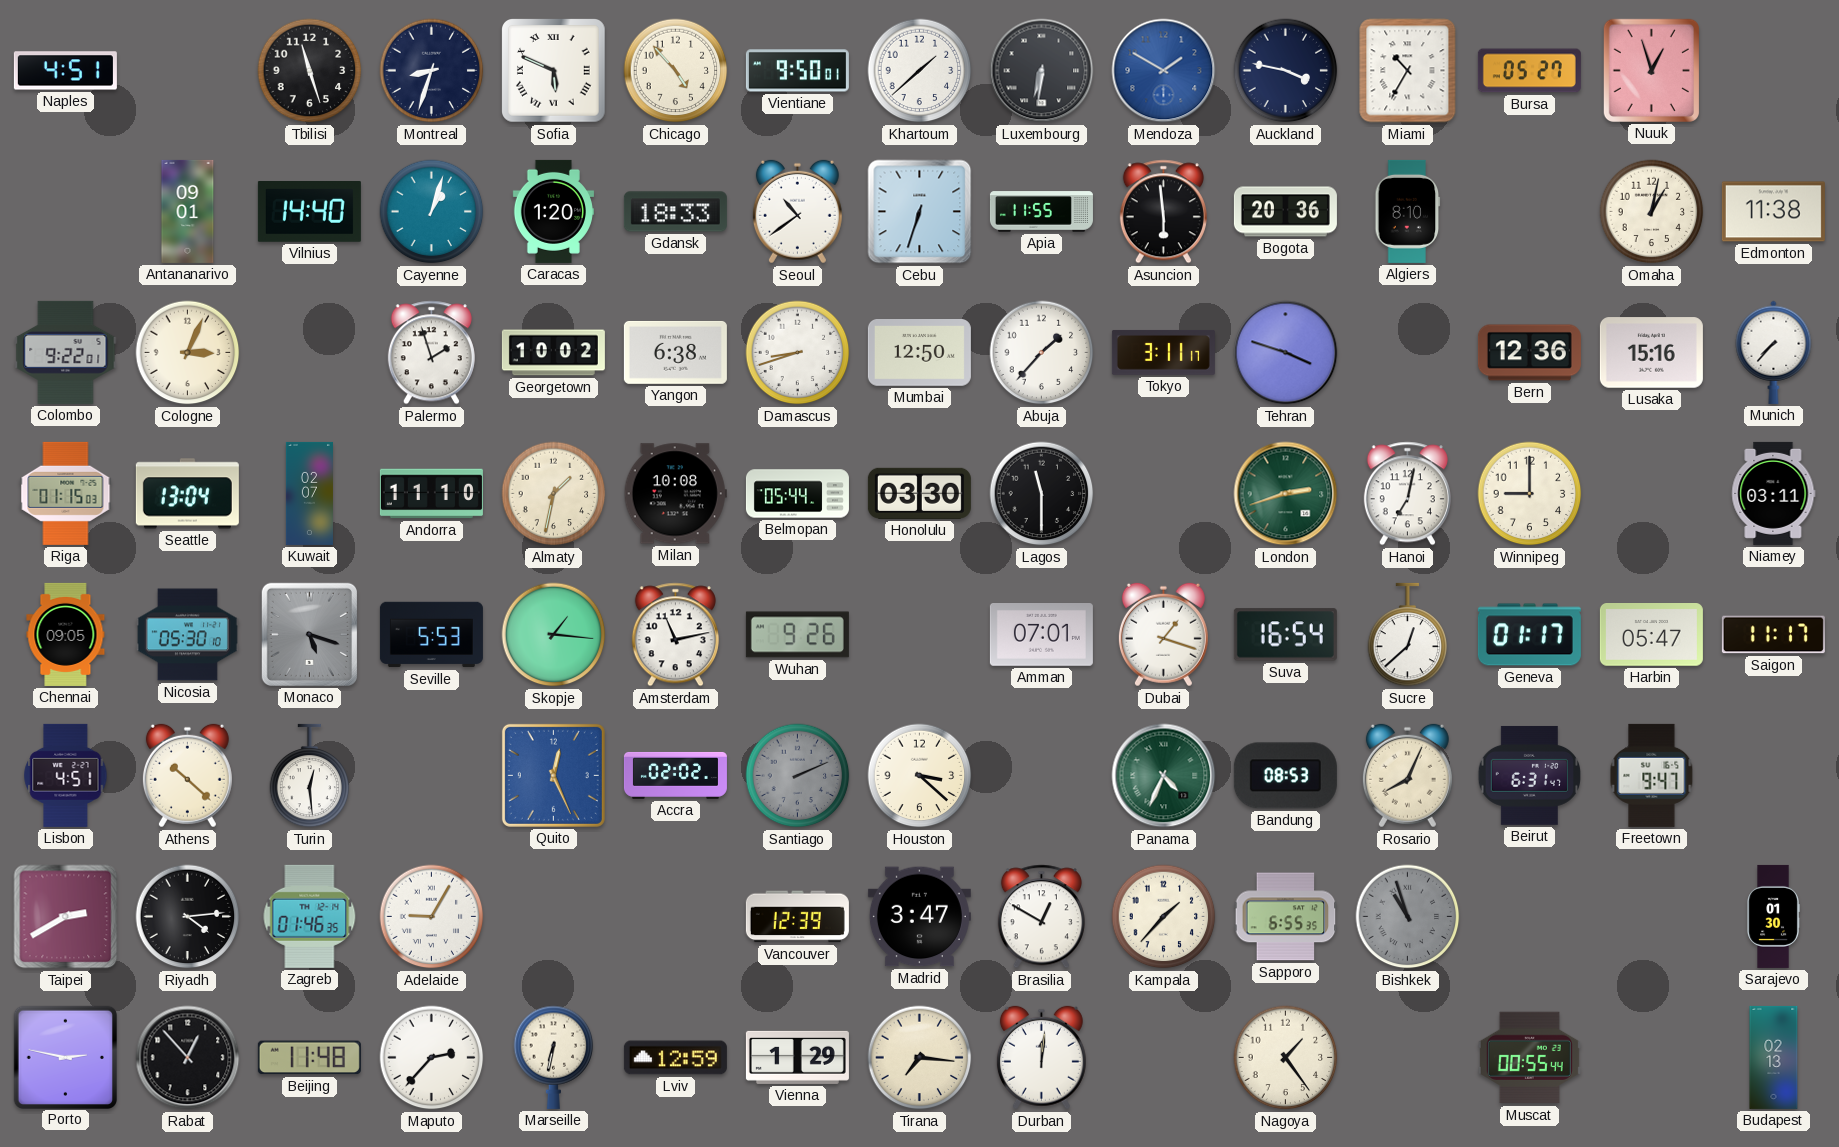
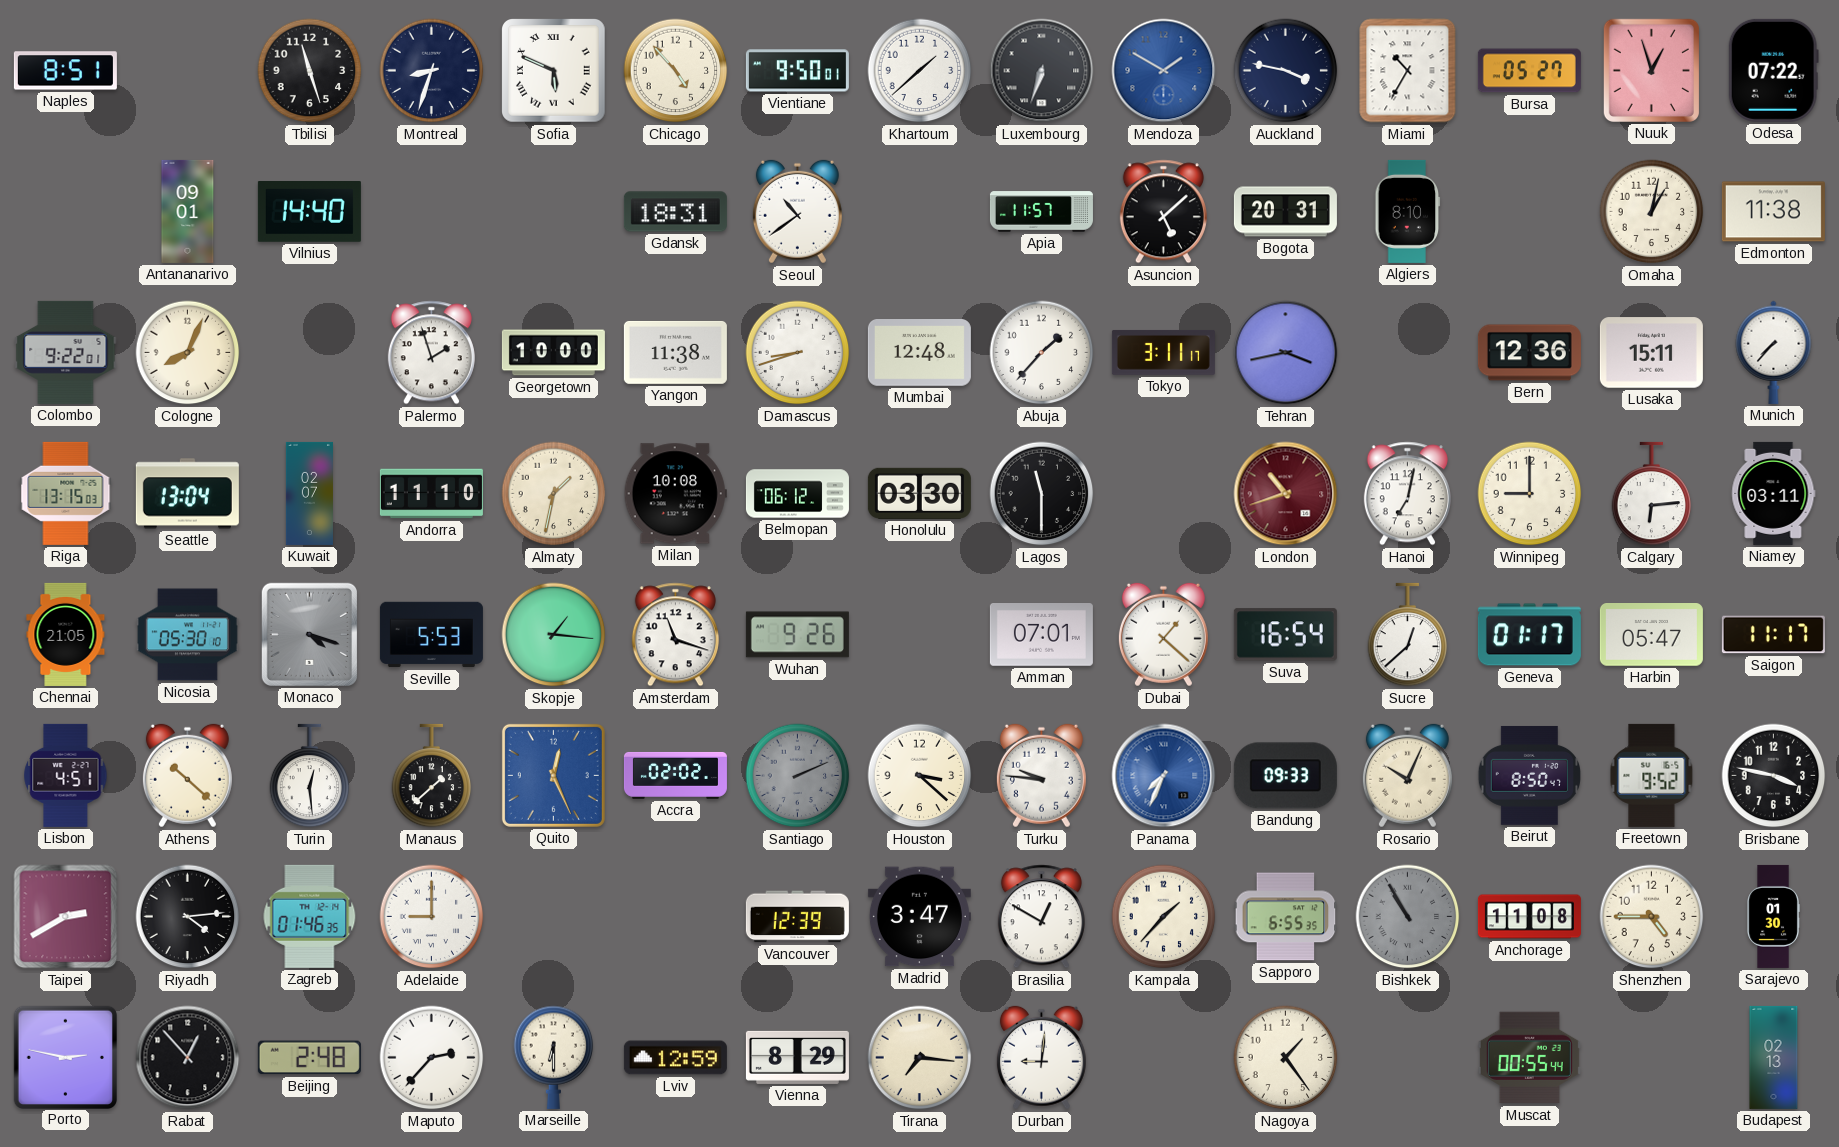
Naples: 4:51 -> 8:51
Luxembourg: 6:31 -> 6:33
Odesa: none -> 07:22
Cayenne: 1:03 -> none
Caracas: 1:20 -> none
Gdansk: 18:33 -> 18:31
Cebu: 6:33 -> none
Apia: 11:55 -> 11:57
Asuncion: 5:59 -> 5:08
Bogota: 20:36 -> 20:31
Cologne: 3:04 -> 8:04
Georgetown: 10:02 -> 10:00
Yangon: 6:38 -> 11:38
Mumbai: 12:50 -> 12:48
Tehran: 3:48 -> 3:43
Lusaka: 15:16 -> 15:11
Riga: 01:15 -> 13:15
Belmopan: 05:44 -> 06:12
London: 2:42 -> 10:42
London dial: green -> burgundy
Calgary: none -> 6:14
Chennai: 09:05 -> 21:05
Monaco: 5:18 -> 4:18
Amsterdam: 11:13 -> 11:18
Dubai: 1:18 -> 1:22
Manaus: none -> 1:38
Turku: none -> 9:46
Panama: 4:34 -> 7:34
Panama dial: green -> blue
Bandung: 08:53 -> 09:33
Rosario: 8:04 -> 10:04
Beirut: 6:31 -> 8:50
Freetown: 9:47 -> 9:52
Brisbane: none -> 3:47
Adelaide: 9:05 -> 9:00
Bishkek: 10:57 -> 10:55
Anchorage: none -> 11:08
Shenzhen: none -> 4:45
Beijing: 11:48 -> 2:48
Marseille: 6:32 -> 6:30
Vienna: 1:29 -> 8:29
Durban: 12:01 -> 9:01
